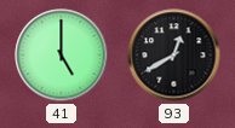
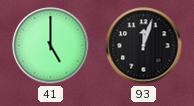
93: 12:40 -> 12:03
